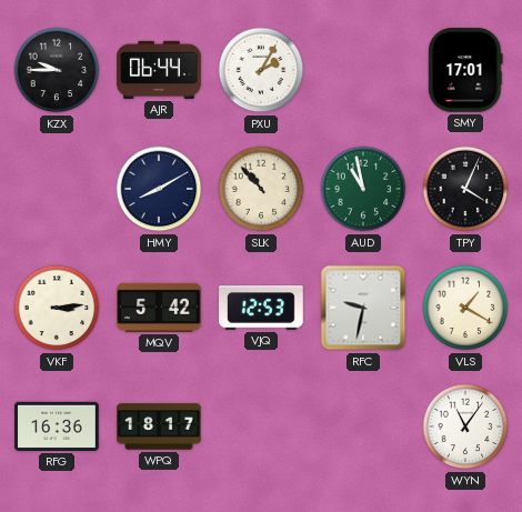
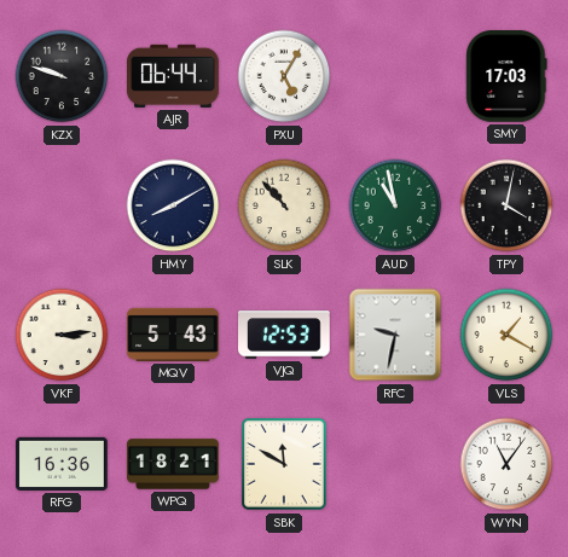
KZX: 9:45 -> 9:48
PXU: 2:05 -> 5:05
SMY: 17:01 -> 17:03
TPY: 4:04 -> 4:02
MQV: 5:42 -> 5:43
WPQ: 18:17 -> 18:21
SBK: none -> 11:50
